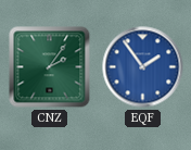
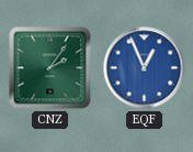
EQF: 1:54 -> 12:56
